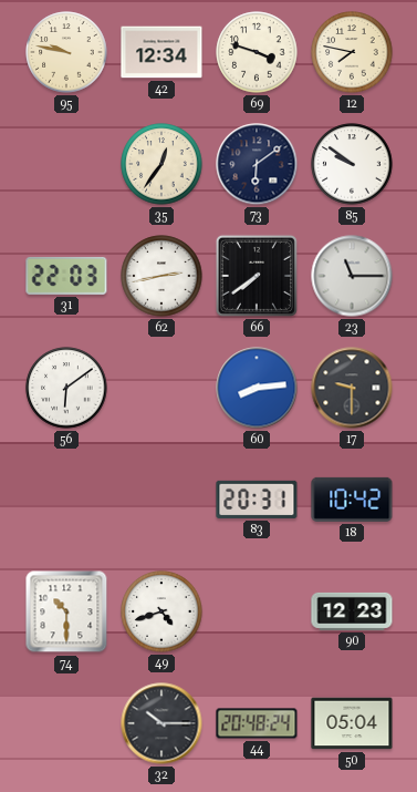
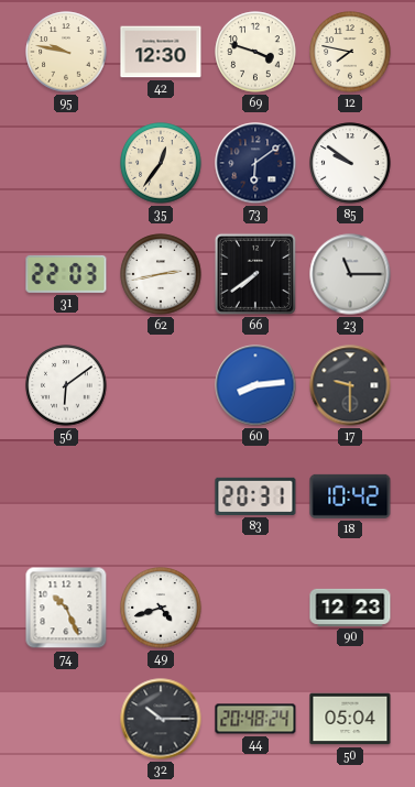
42: 12:34 -> 12:30
74: 10:30 -> 10:26
